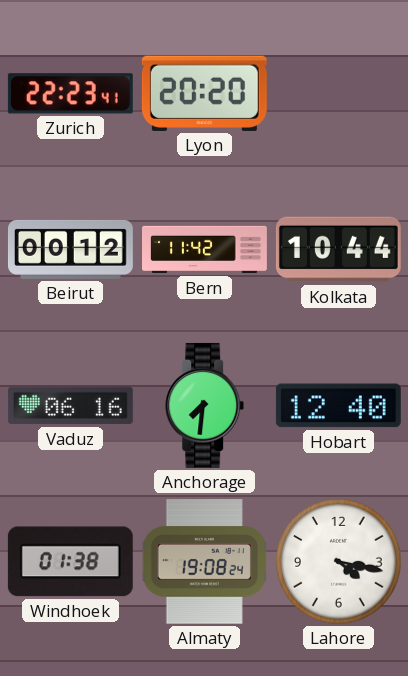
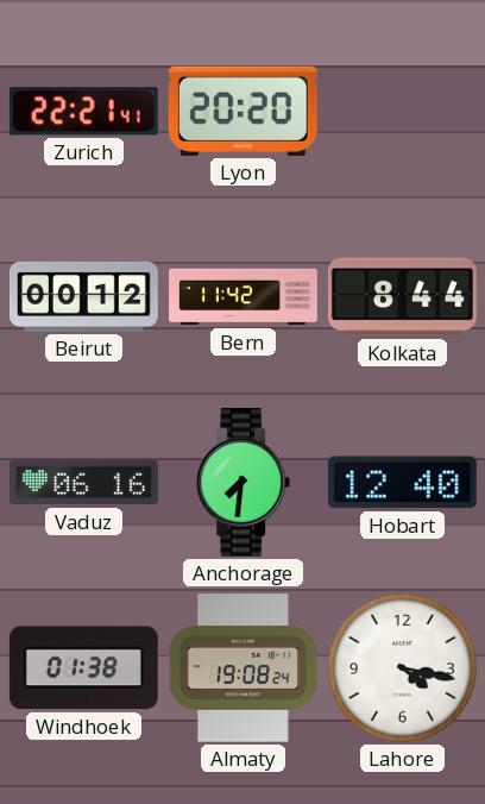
Zurich: 22:23 -> 22:21
Kolkata: 10:44 -> 8:44
